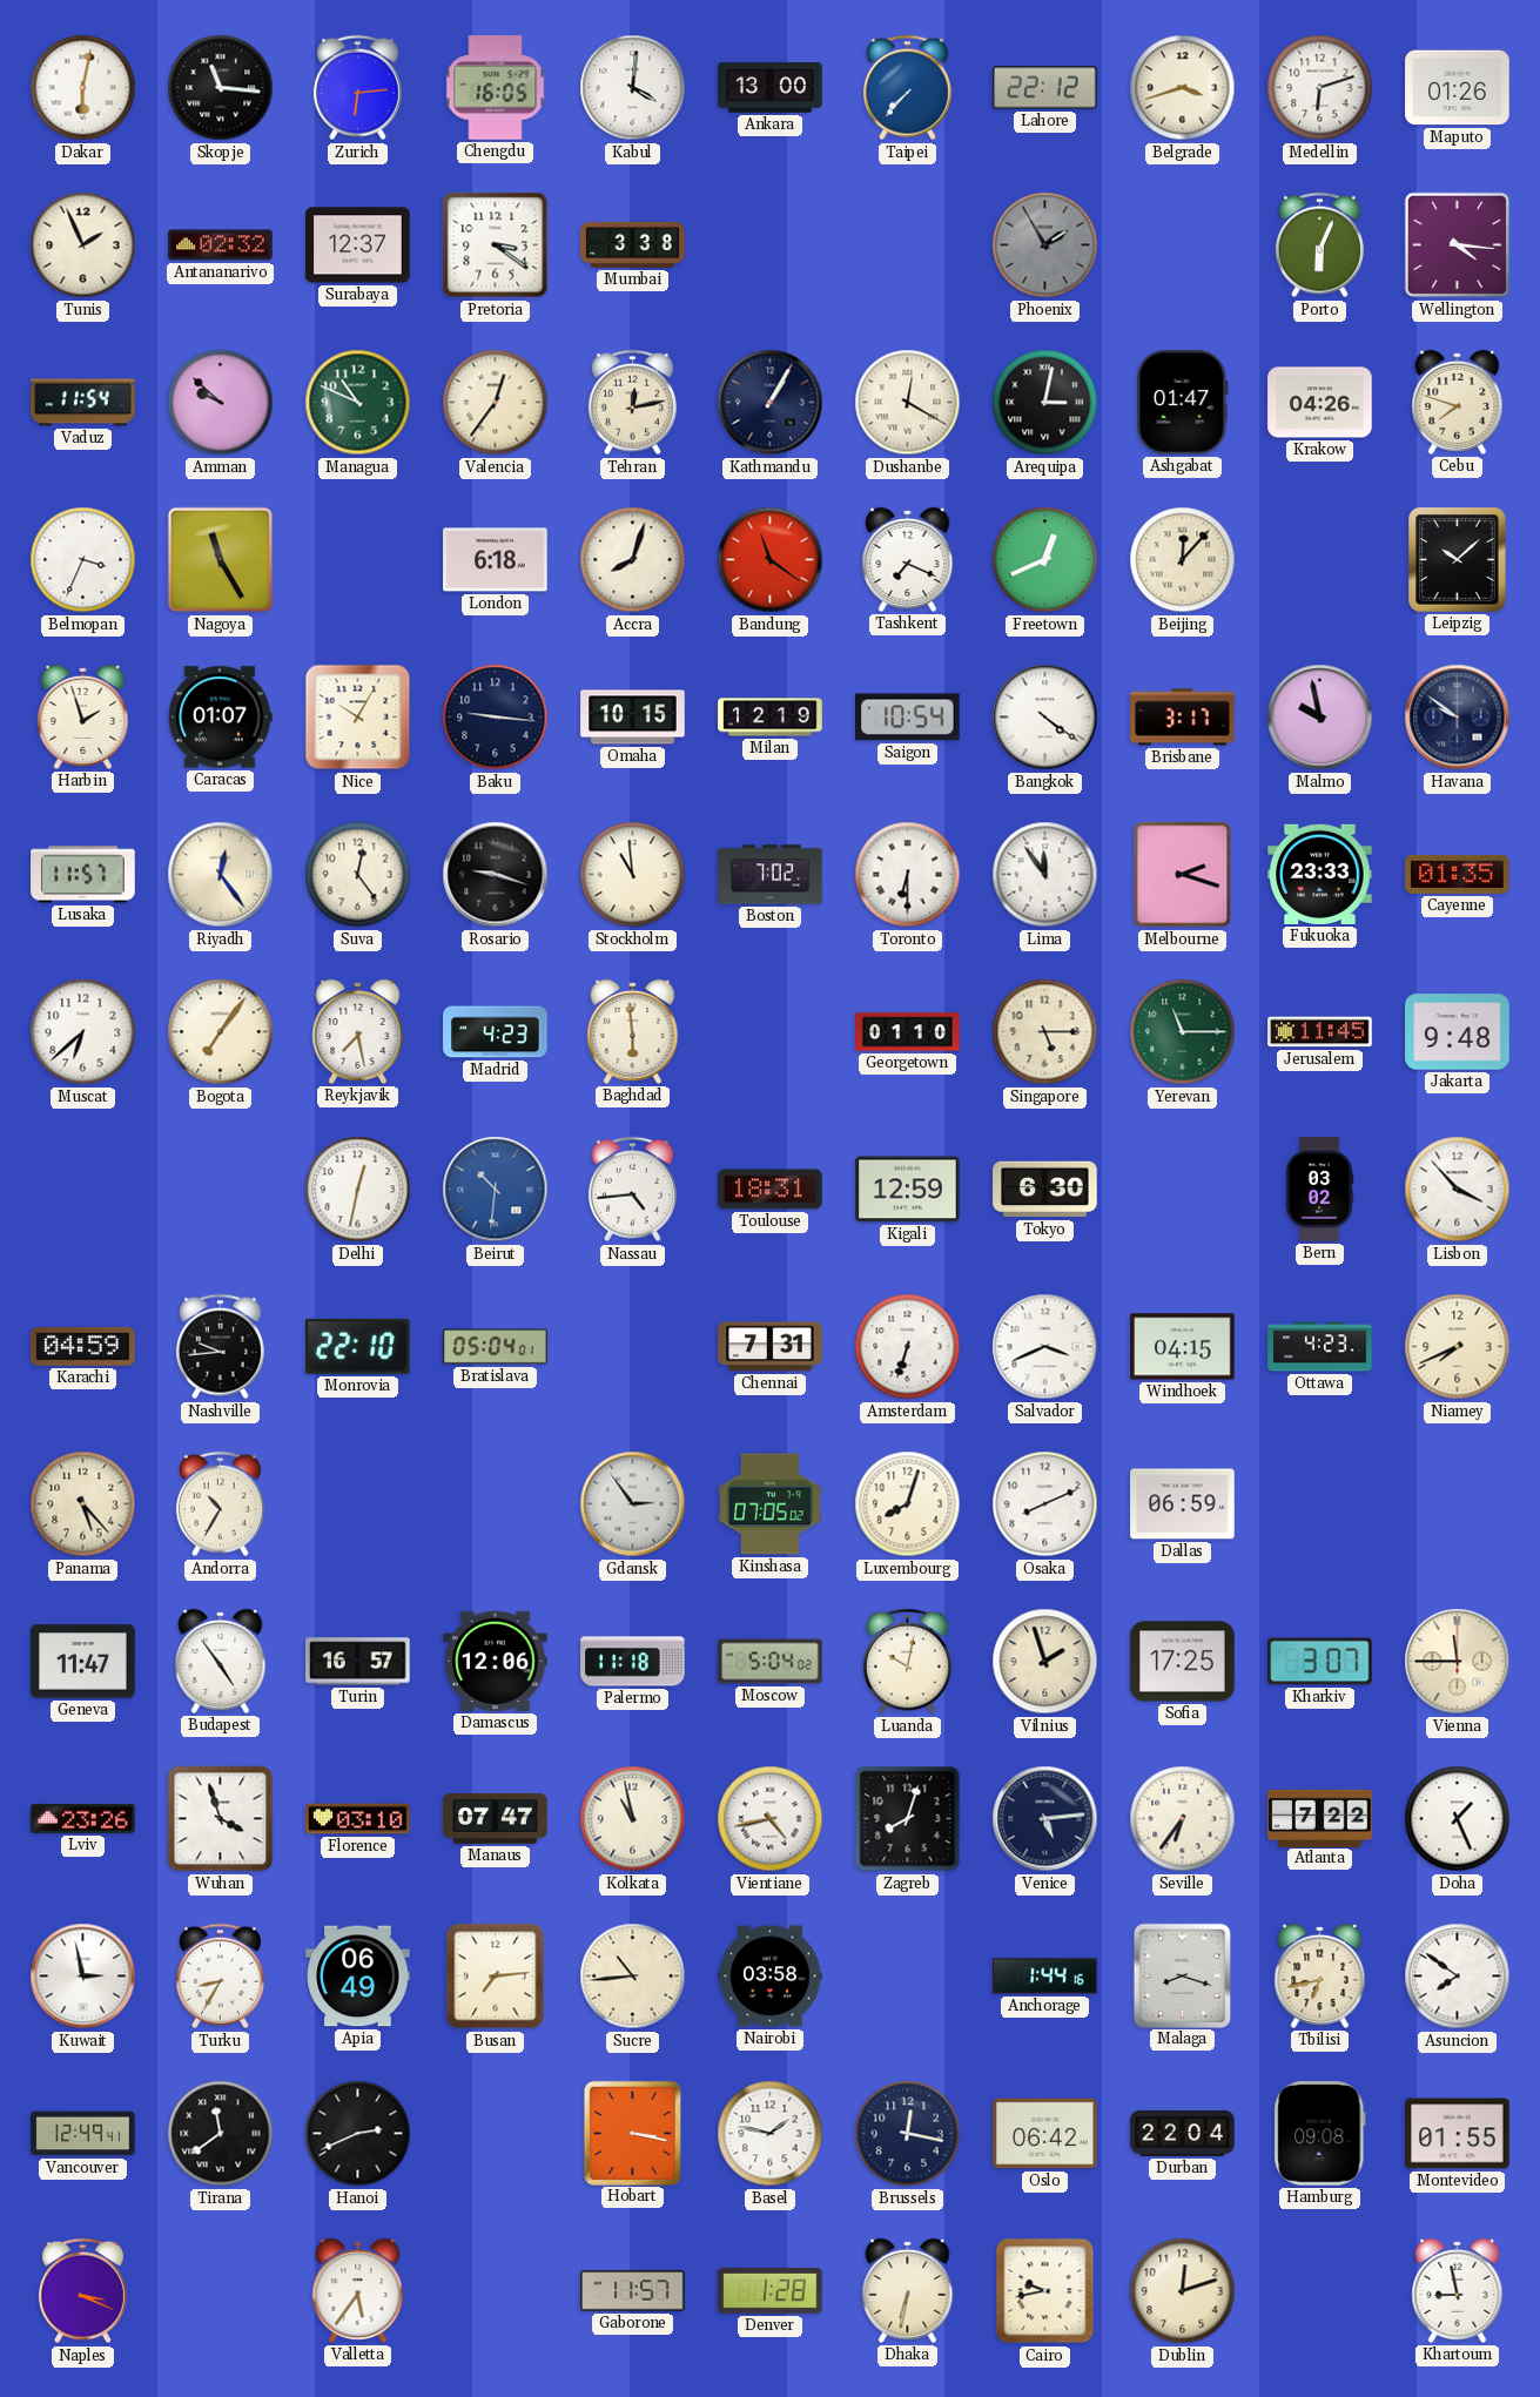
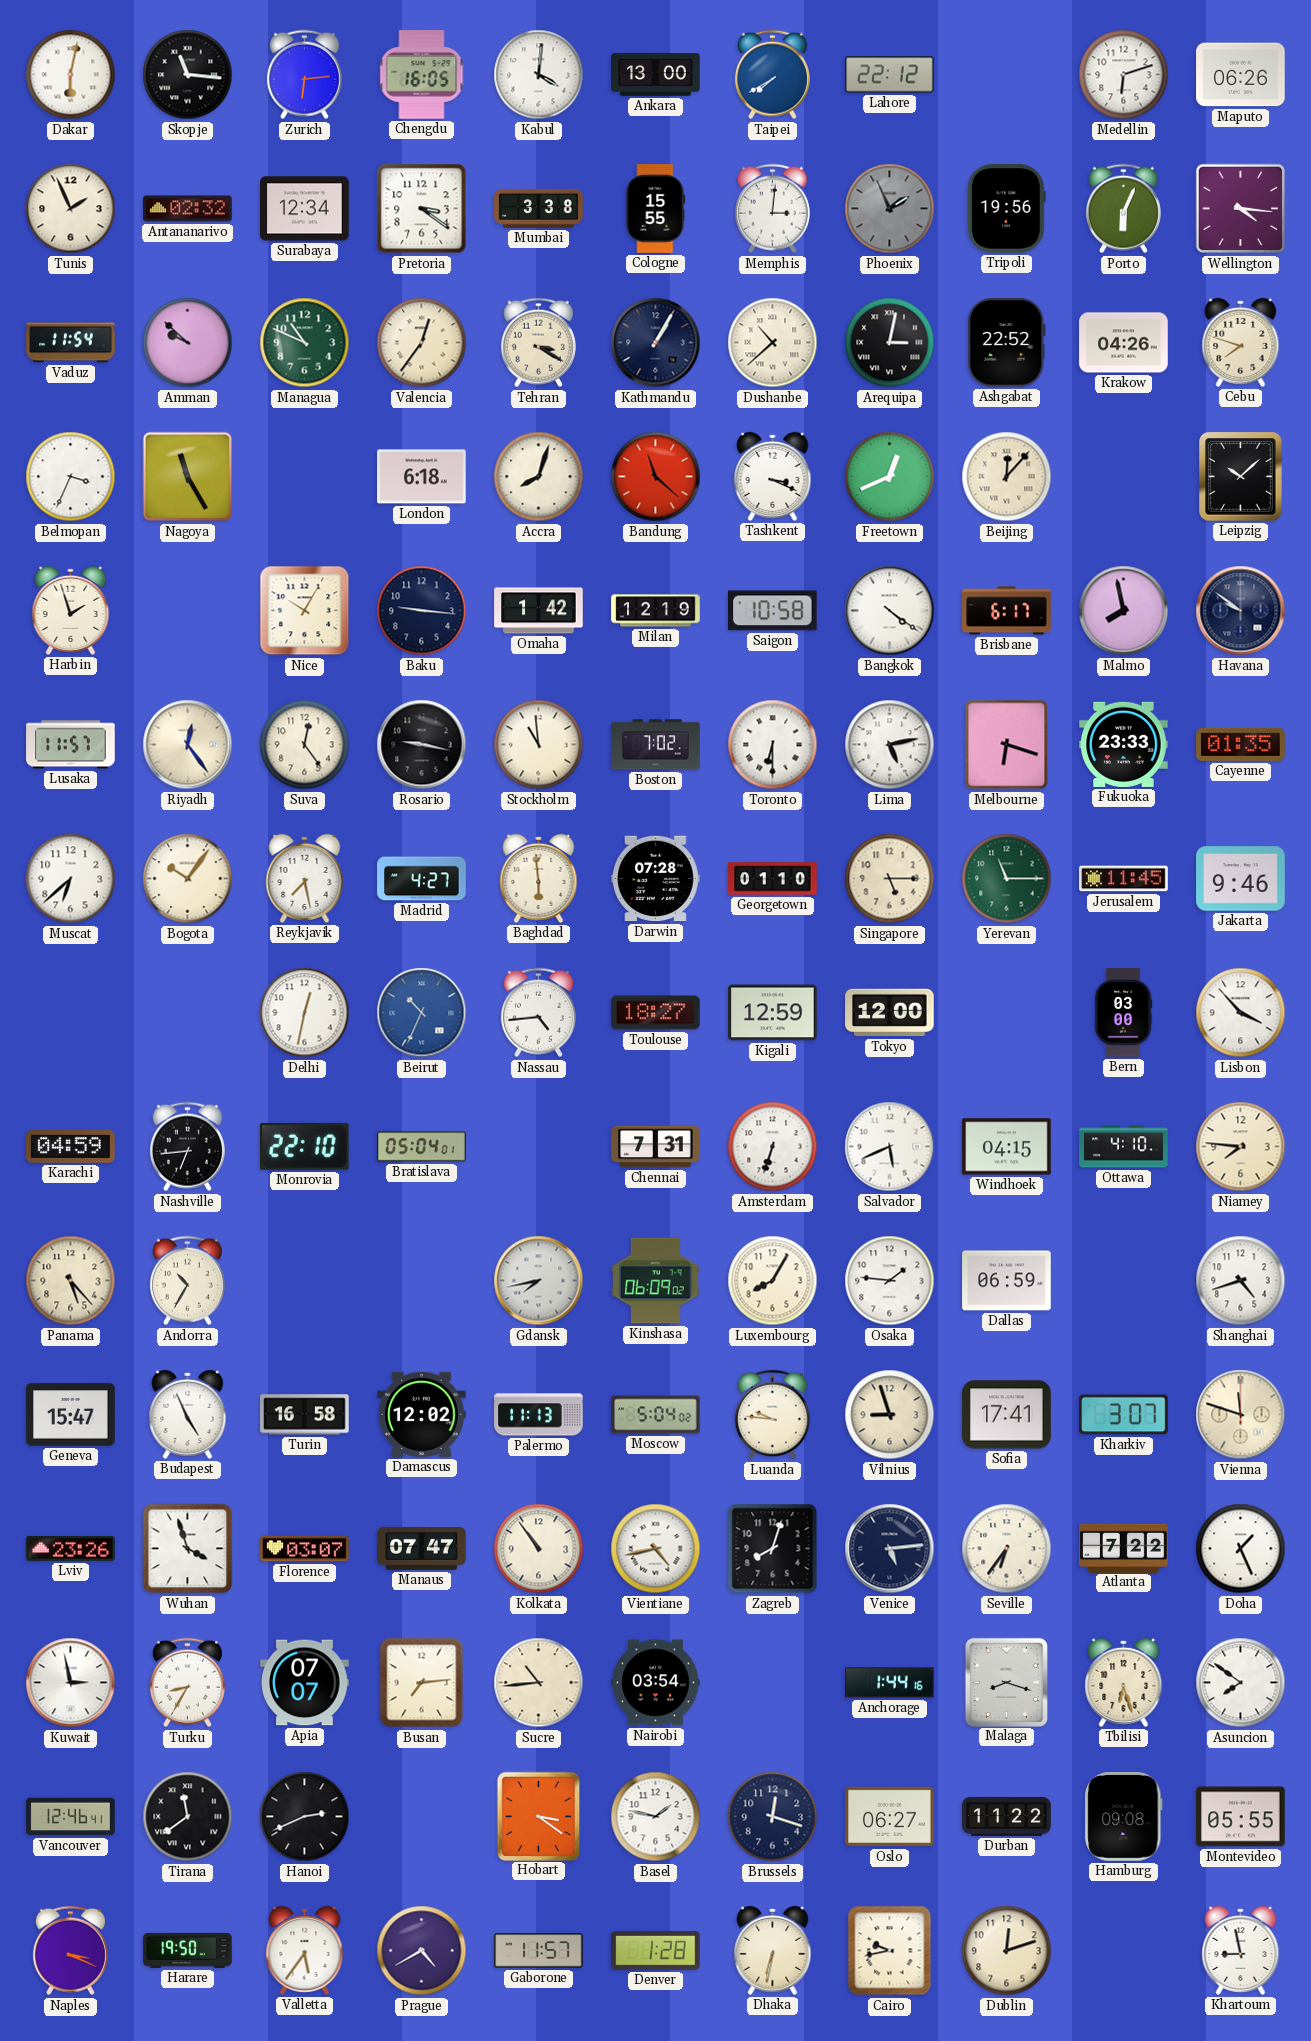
Taipei: 7:37 -> 7:40
Belgrade: 3:42 -> none
Maputo: 01:26 -> 06:26
Surabaya: 12:37 -> 12:34
Cologne: none -> 15:55
Memphis: none -> 3:01
Phoenix: 1:55 -> 1:56
Tripoli: none -> 19:56
Tehran: 12:13 -> 3:20
Dushanbe: 12:20 -> 10:38
Ashgabat: 01:47 -> 22:52
Bandung: 11:21 -> 11:22
Tashkent: 7:19 -> 3:19
Caracas: 01:07 -> none
Omaha: 10:15 -> 1:42
Saigon: 10:54 -> 10:58
Brisbane: 3:17 -> 6:17
Malmo: 9:58 -> 7:58
Rosario: 9:18 -> 9:17
Lima: 11:54 -> 5:13
Melbourne: 2:18 -> 6:18
Bogota: 7:06 -> 10:06
Madrid: 4:23 -> 4:27
Darwin: none -> 07:28
Jakarta: 9:48 -> 9:46
Beirut: 10:31 -> 10:34
Toulouse: 18:31 -> 18:27
Tokyo: 6:30 -> 12:00
Bern: 03:02 -> 03:00
Nashville: 9:44 -> 6:44
Salvador: 3:41 -> 5:41
Ottawa: 4:23 -> 4:10
Niamey: 7:41 -> 7:46
Gdansk: 2:54 -> 7:43
Kinshasa: 07:05 -> 06:09
Luxembourg: 8:03 -> 8:05
Osaka: 8:11 -> 1:46
Shanghai: none -> 4:42
Geneva: 11:47 -> 15:47
Budapest: 4:54 -> 4:56
Turin: 16:57 -> 16:58
Damascus: 12:06 -> 12:02
Palermo: 11:18 -> 11:13
Luanda: 10:02 -> 9:46
Vilnius: 1:57 -> 8:57
Sofia: 17:25 -> 17:41
Vienna: 11:45 -> 11:48
Florence: 03:10 -> 03:07
Kolkata: 10:58 -> 10:54
Apia: 06:49 -> 07:07
Nairobi: 03:58 -> 03:54
Tbilisi: 6:43 -> 6:27
Vancouver: 12:49 -> 12:46
Hobart: 3:17 -> 3:21
Brussels: 12:17 -> 12:18
Oslo: 06:42 -> 06:27
Durban: 22:04 -> 11:22
Montevideo: 01:55 -> 05:55
Harare: none -> 19:50
Prague: none -> 4:40
